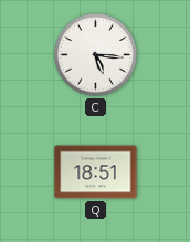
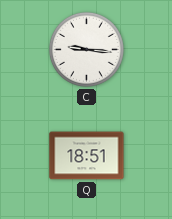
C: 5:16 -> 9:16
